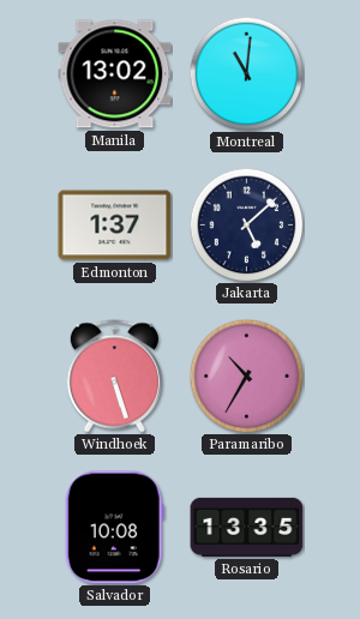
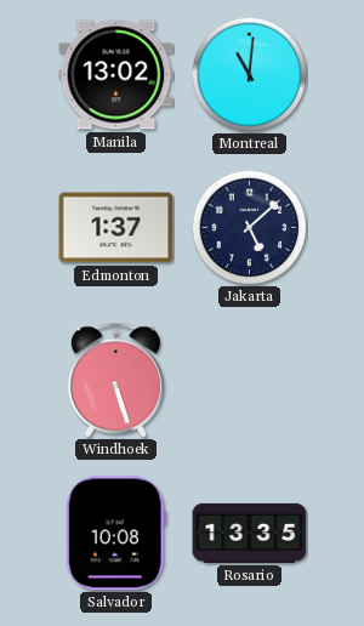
Paramaribo: 10:35 -> none
